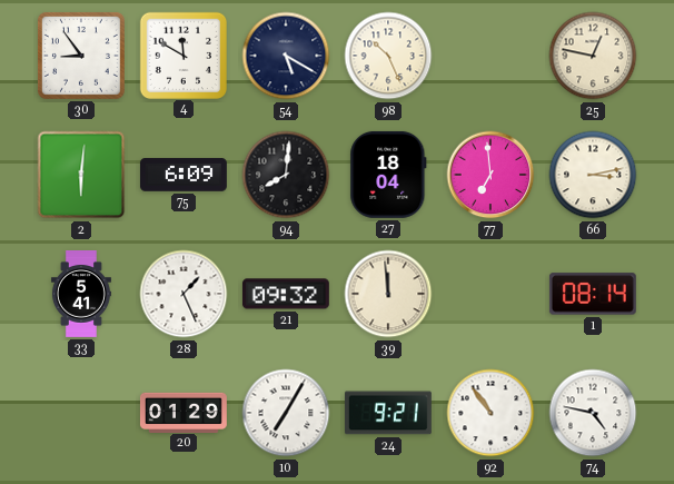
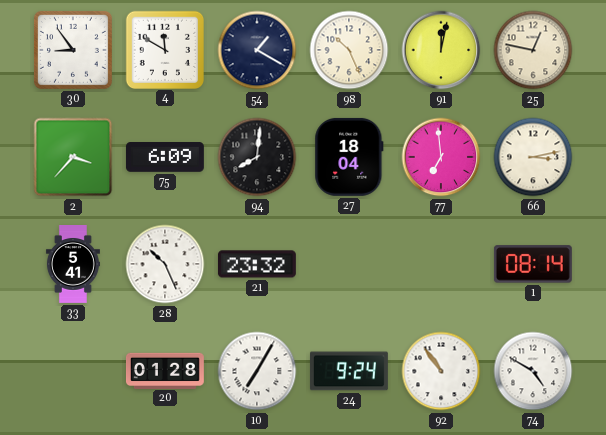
54: 5:20 -> 1:20
91: none -> 12:02
2: 6:01 -> 3:37
28: 1:26 -> 10:26
21: 09:32 -> 23:32
39: 11:59 -> none
20: 01:29 -> 01:28
24: 9:21 -> 9:24
74: 4:47 -> 4:50
